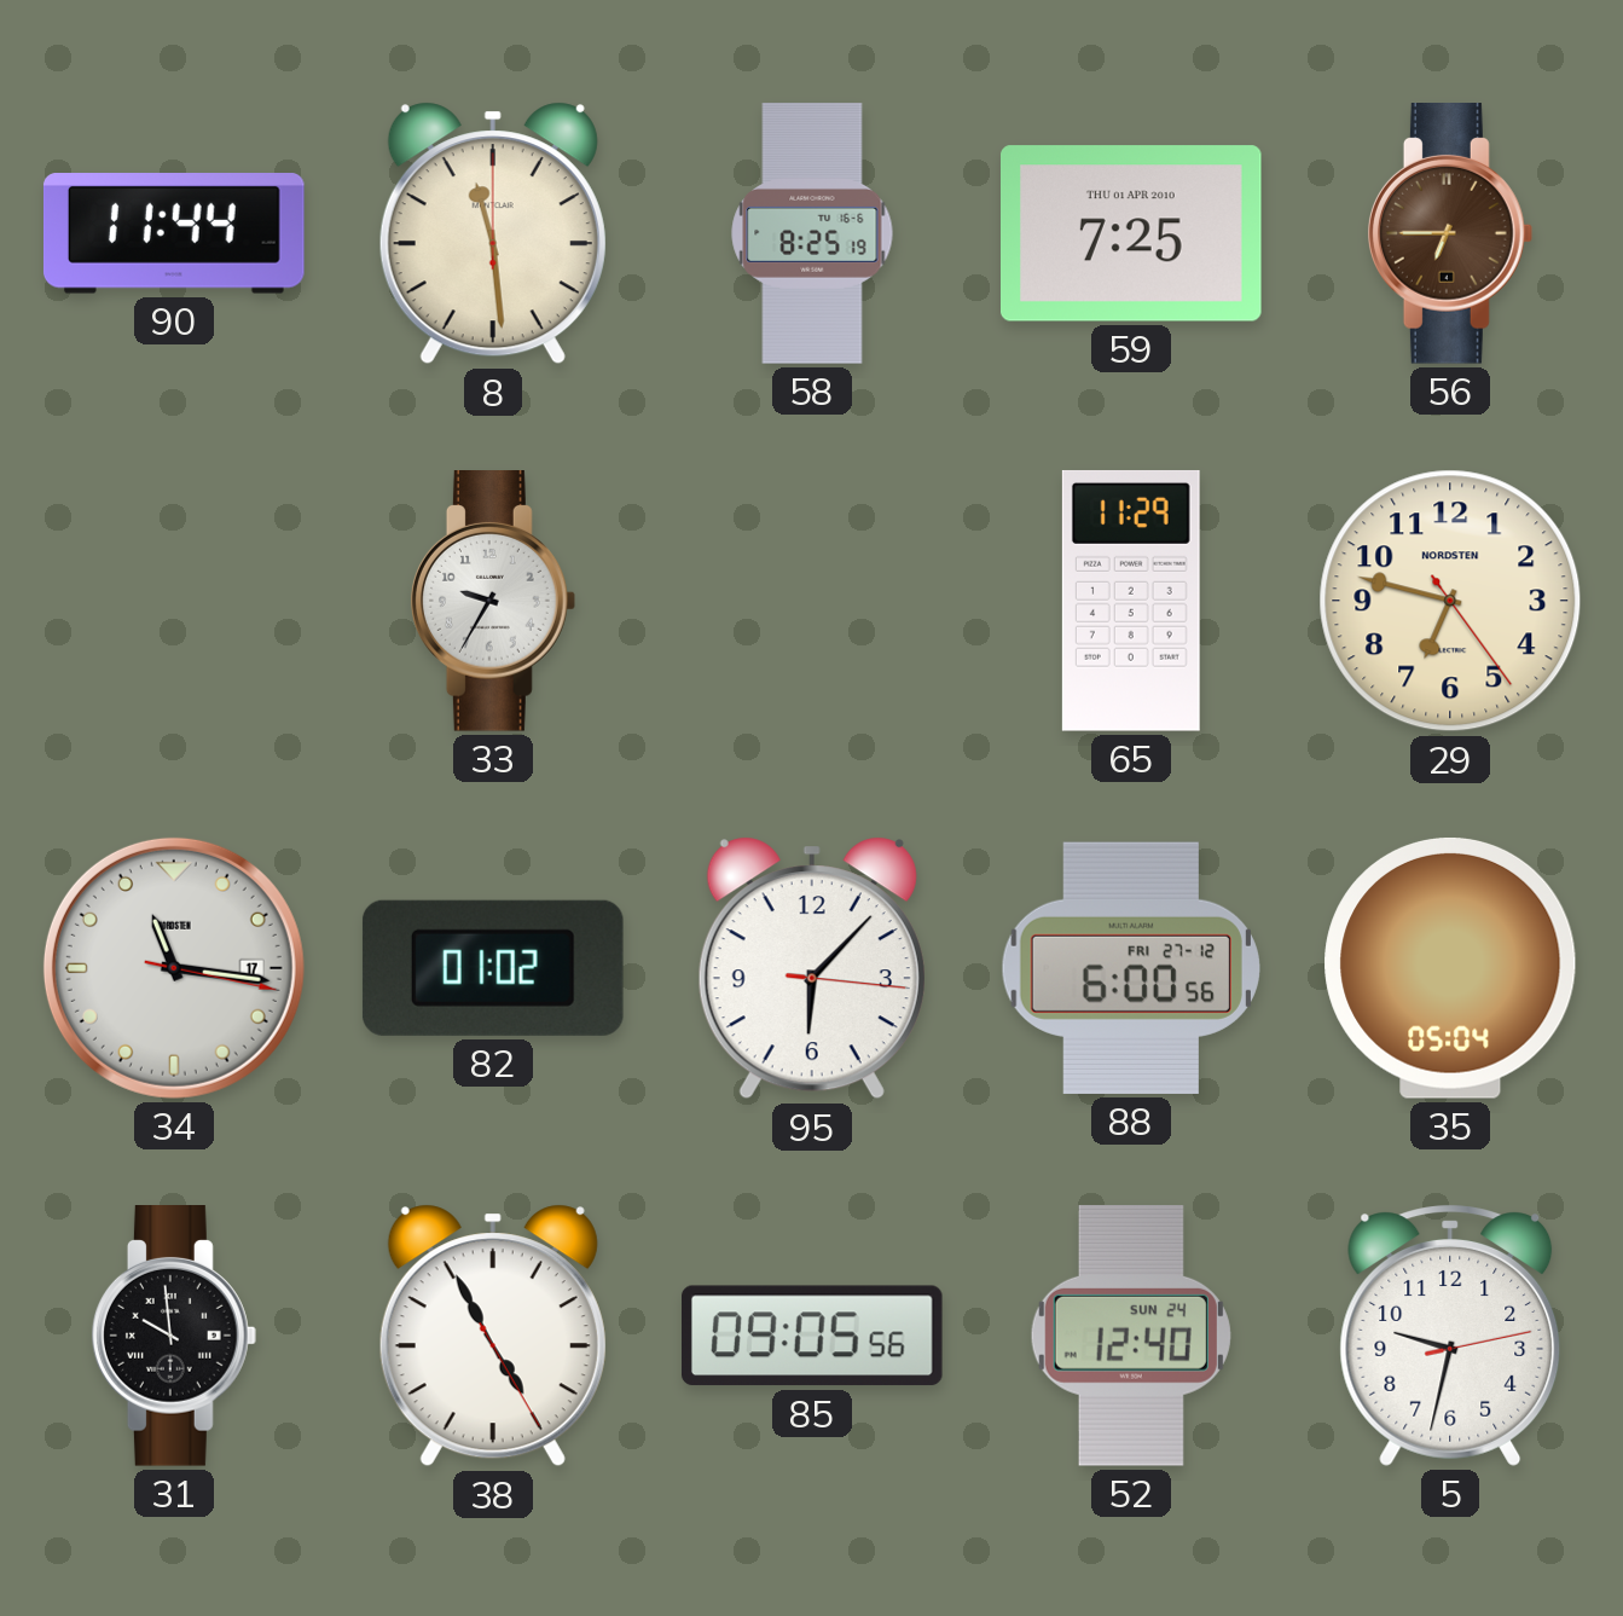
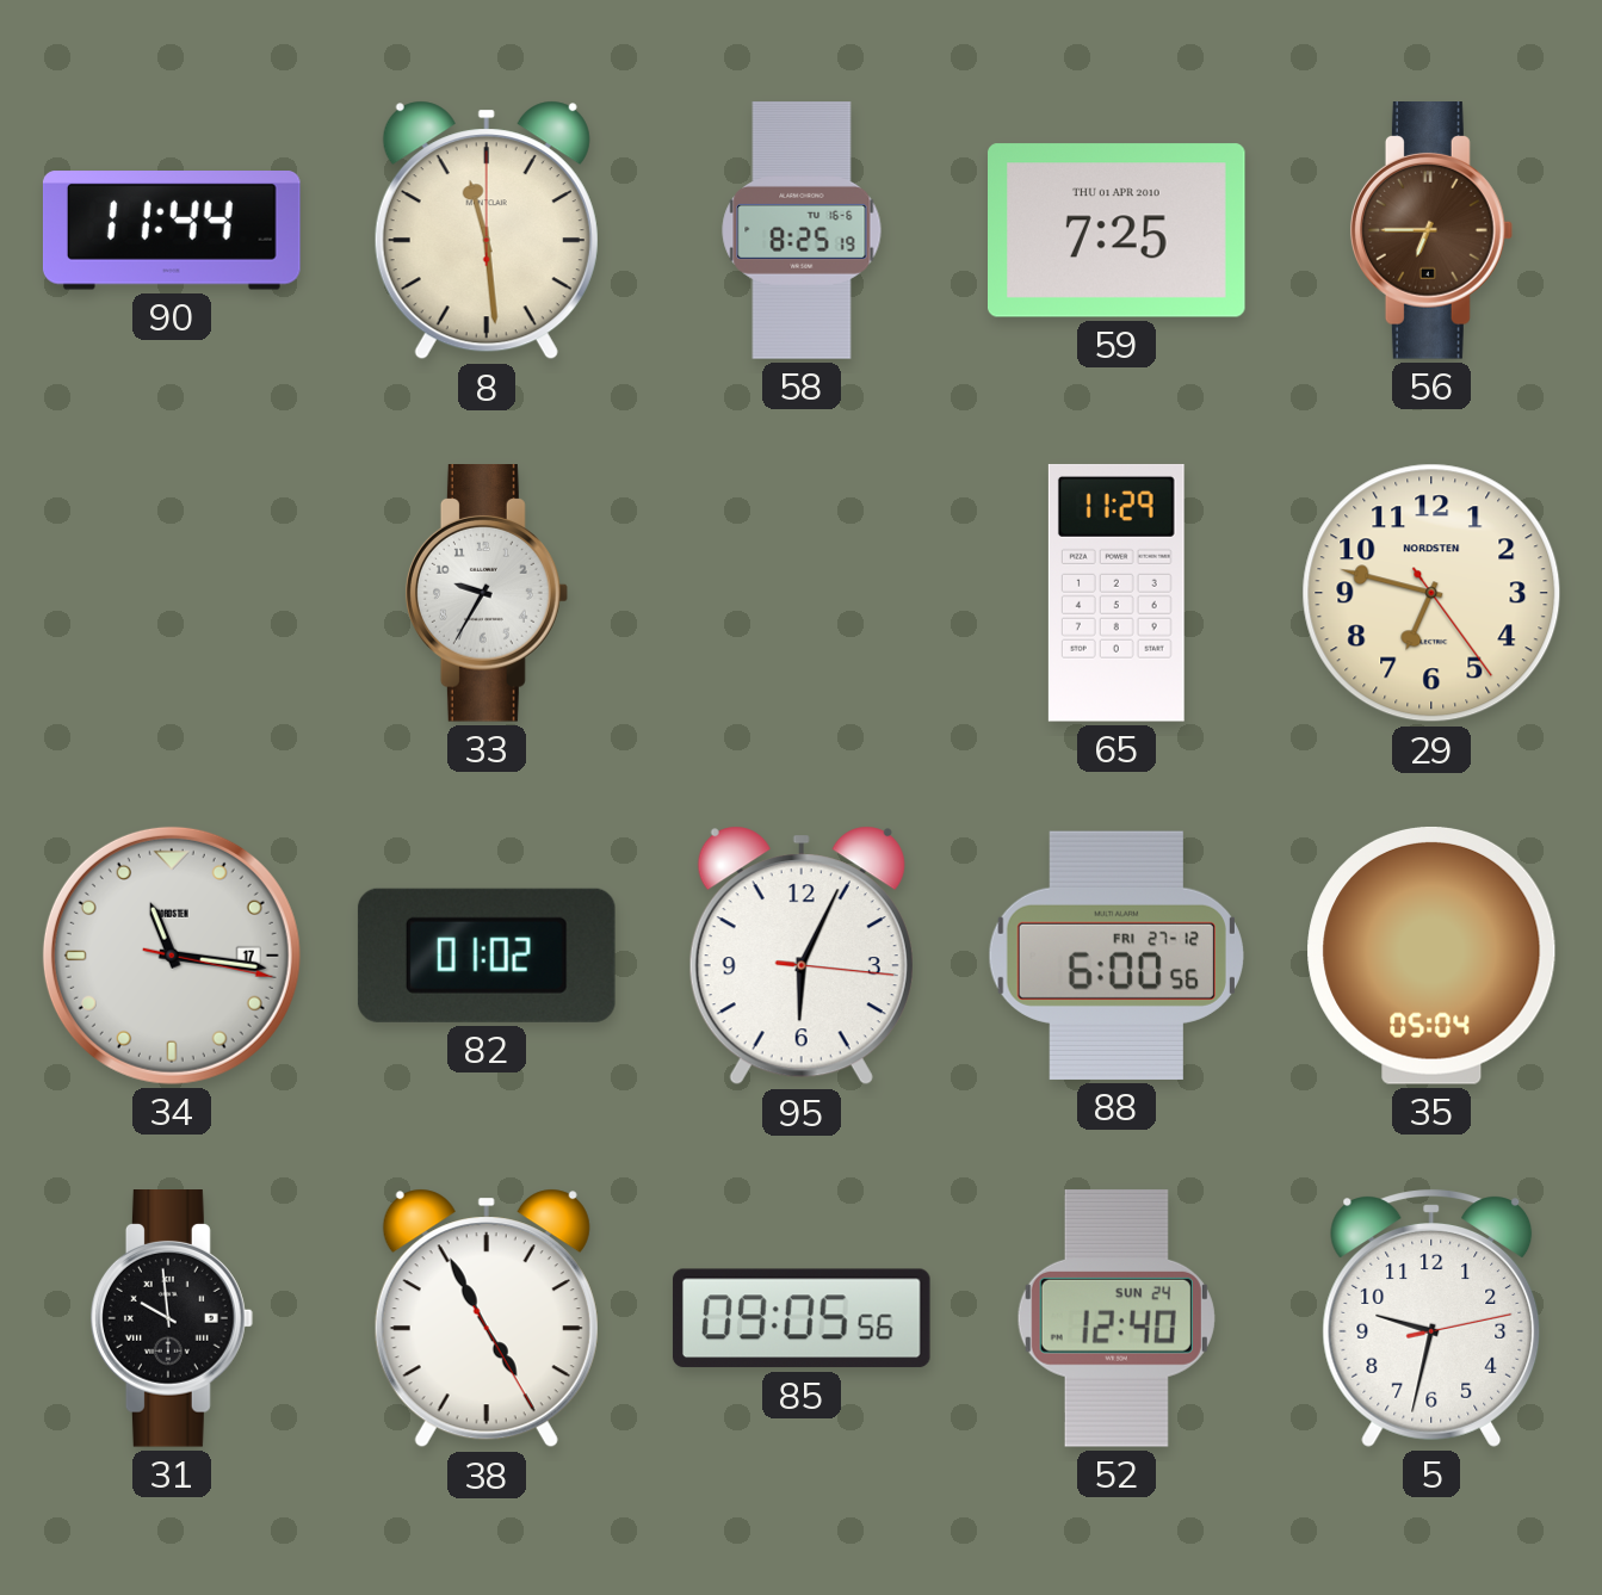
95: 6:07 -> 6:04
